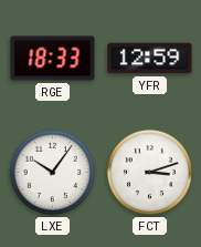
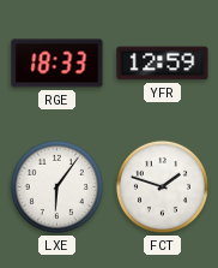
LXE: 10:06 -> 6:06
FCT: 3:12 -> 1:48
